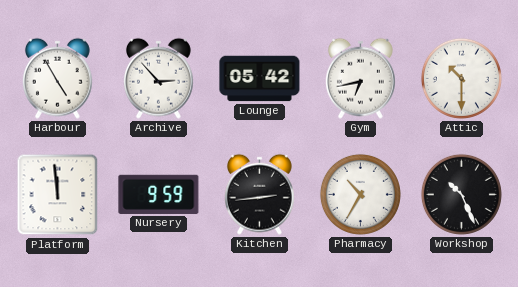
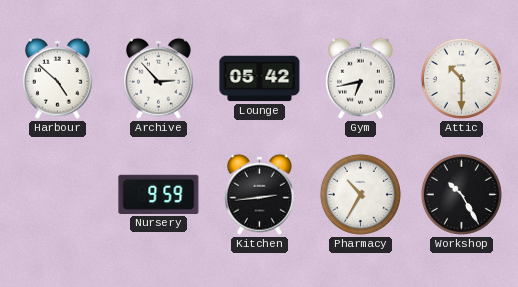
Harbour: 4:55 -> 4:52
Platform: 11:59 -> none
Workshop: 10:26 -> 10:25
